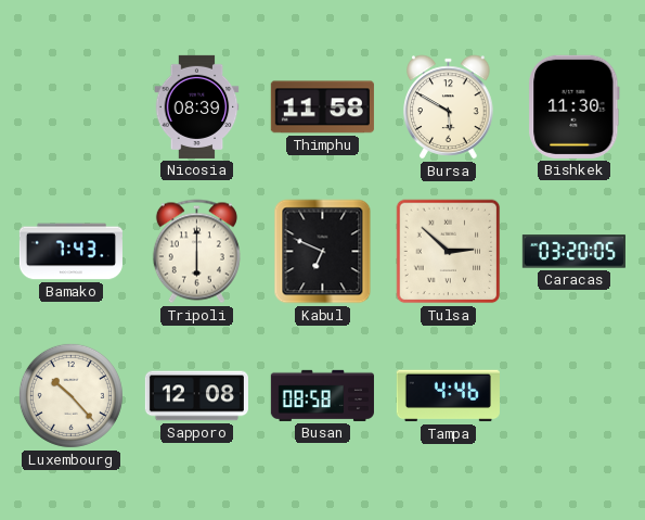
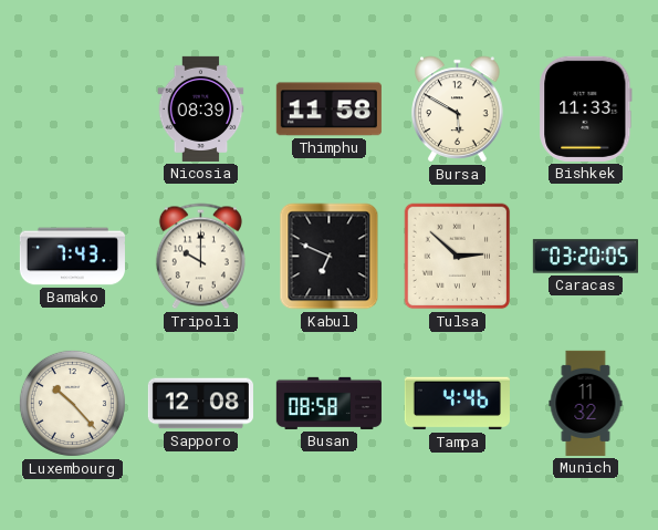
Bishkek: 11:30 -> 11:33
Tripoli: 6:00 -> 10:00
Munich: none -> 11:32
